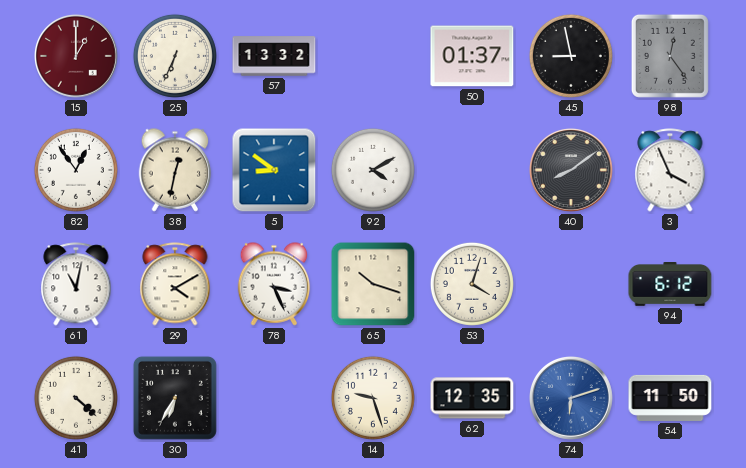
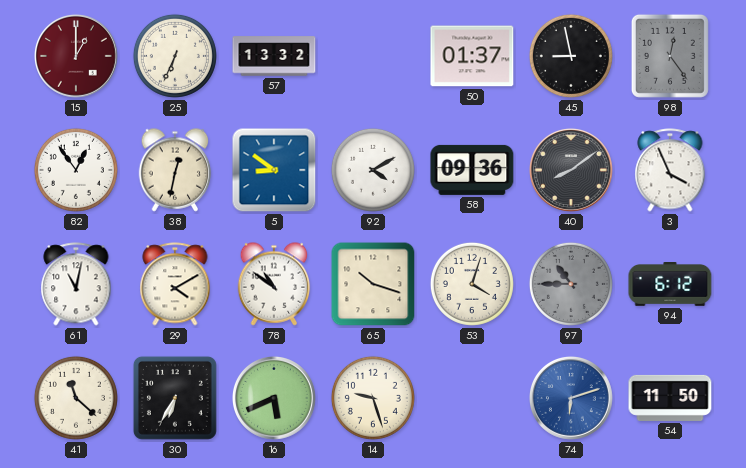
58: none -> 09:36
78: 3:26 -> 10:51
97: none -> 10:45
41: 4:22 -> 11:22
16: none -> 5:41
62: 12:35 -> none
